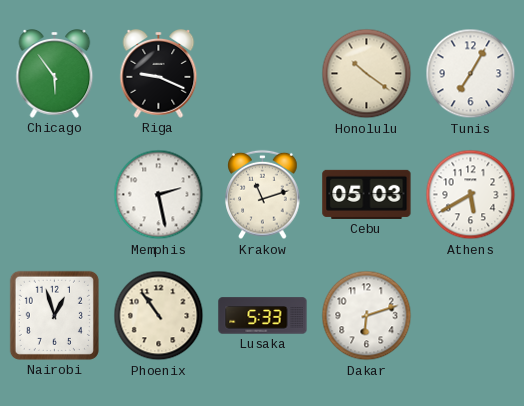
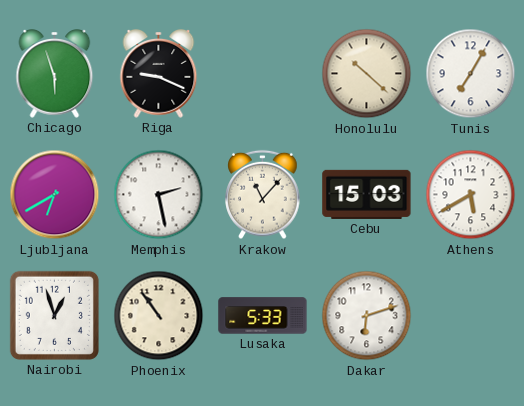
Chicago: 5:54 -> 5:57
Honolulu: 10:21 -> 10:22
Ljubljana: none -> 6:40
Krakow: 11:12 -> 11:07
Cebu: 05:03 -> 15:03
